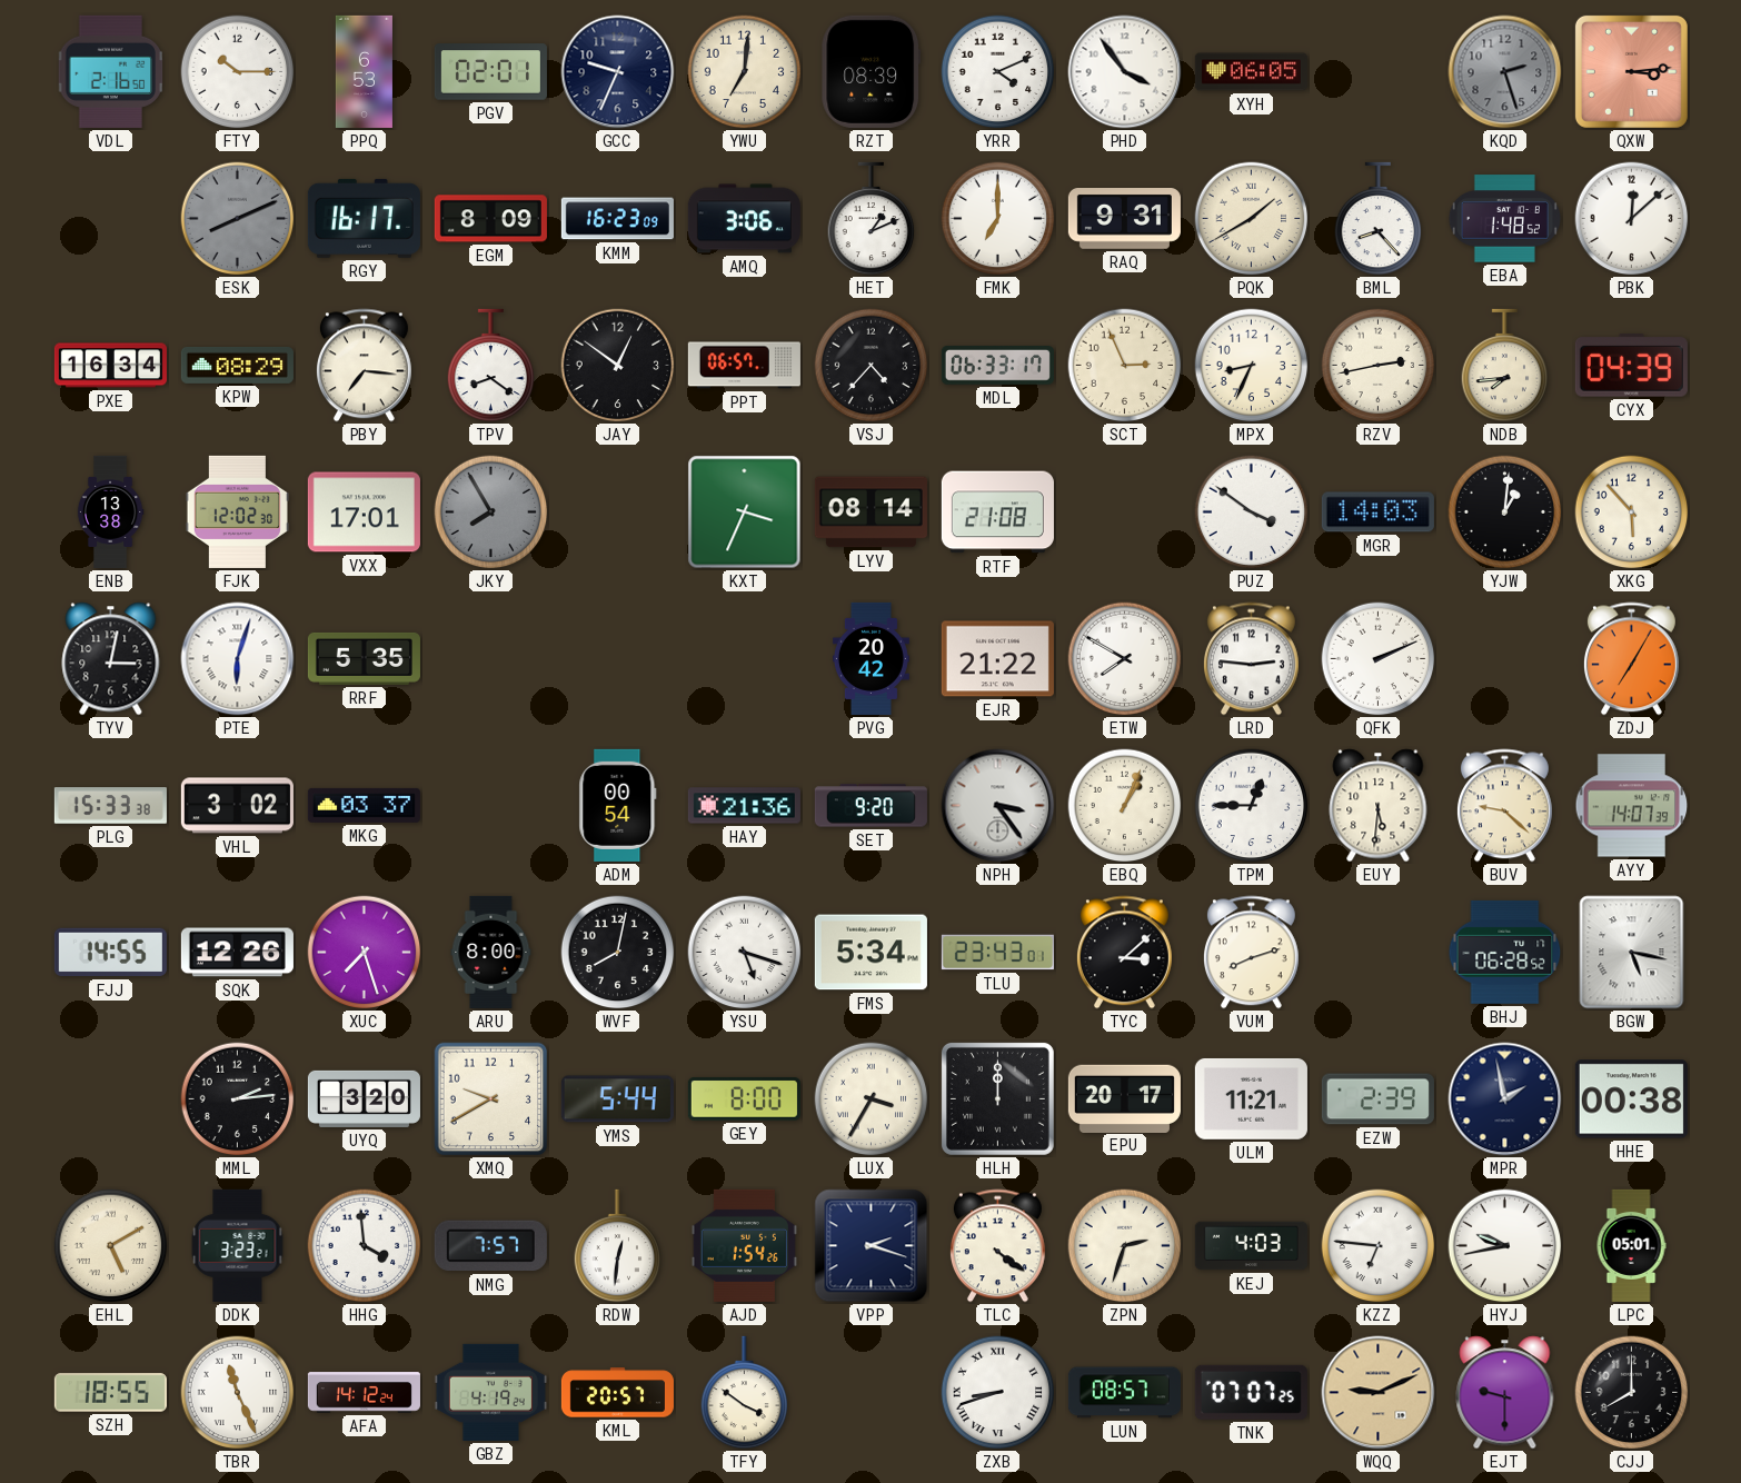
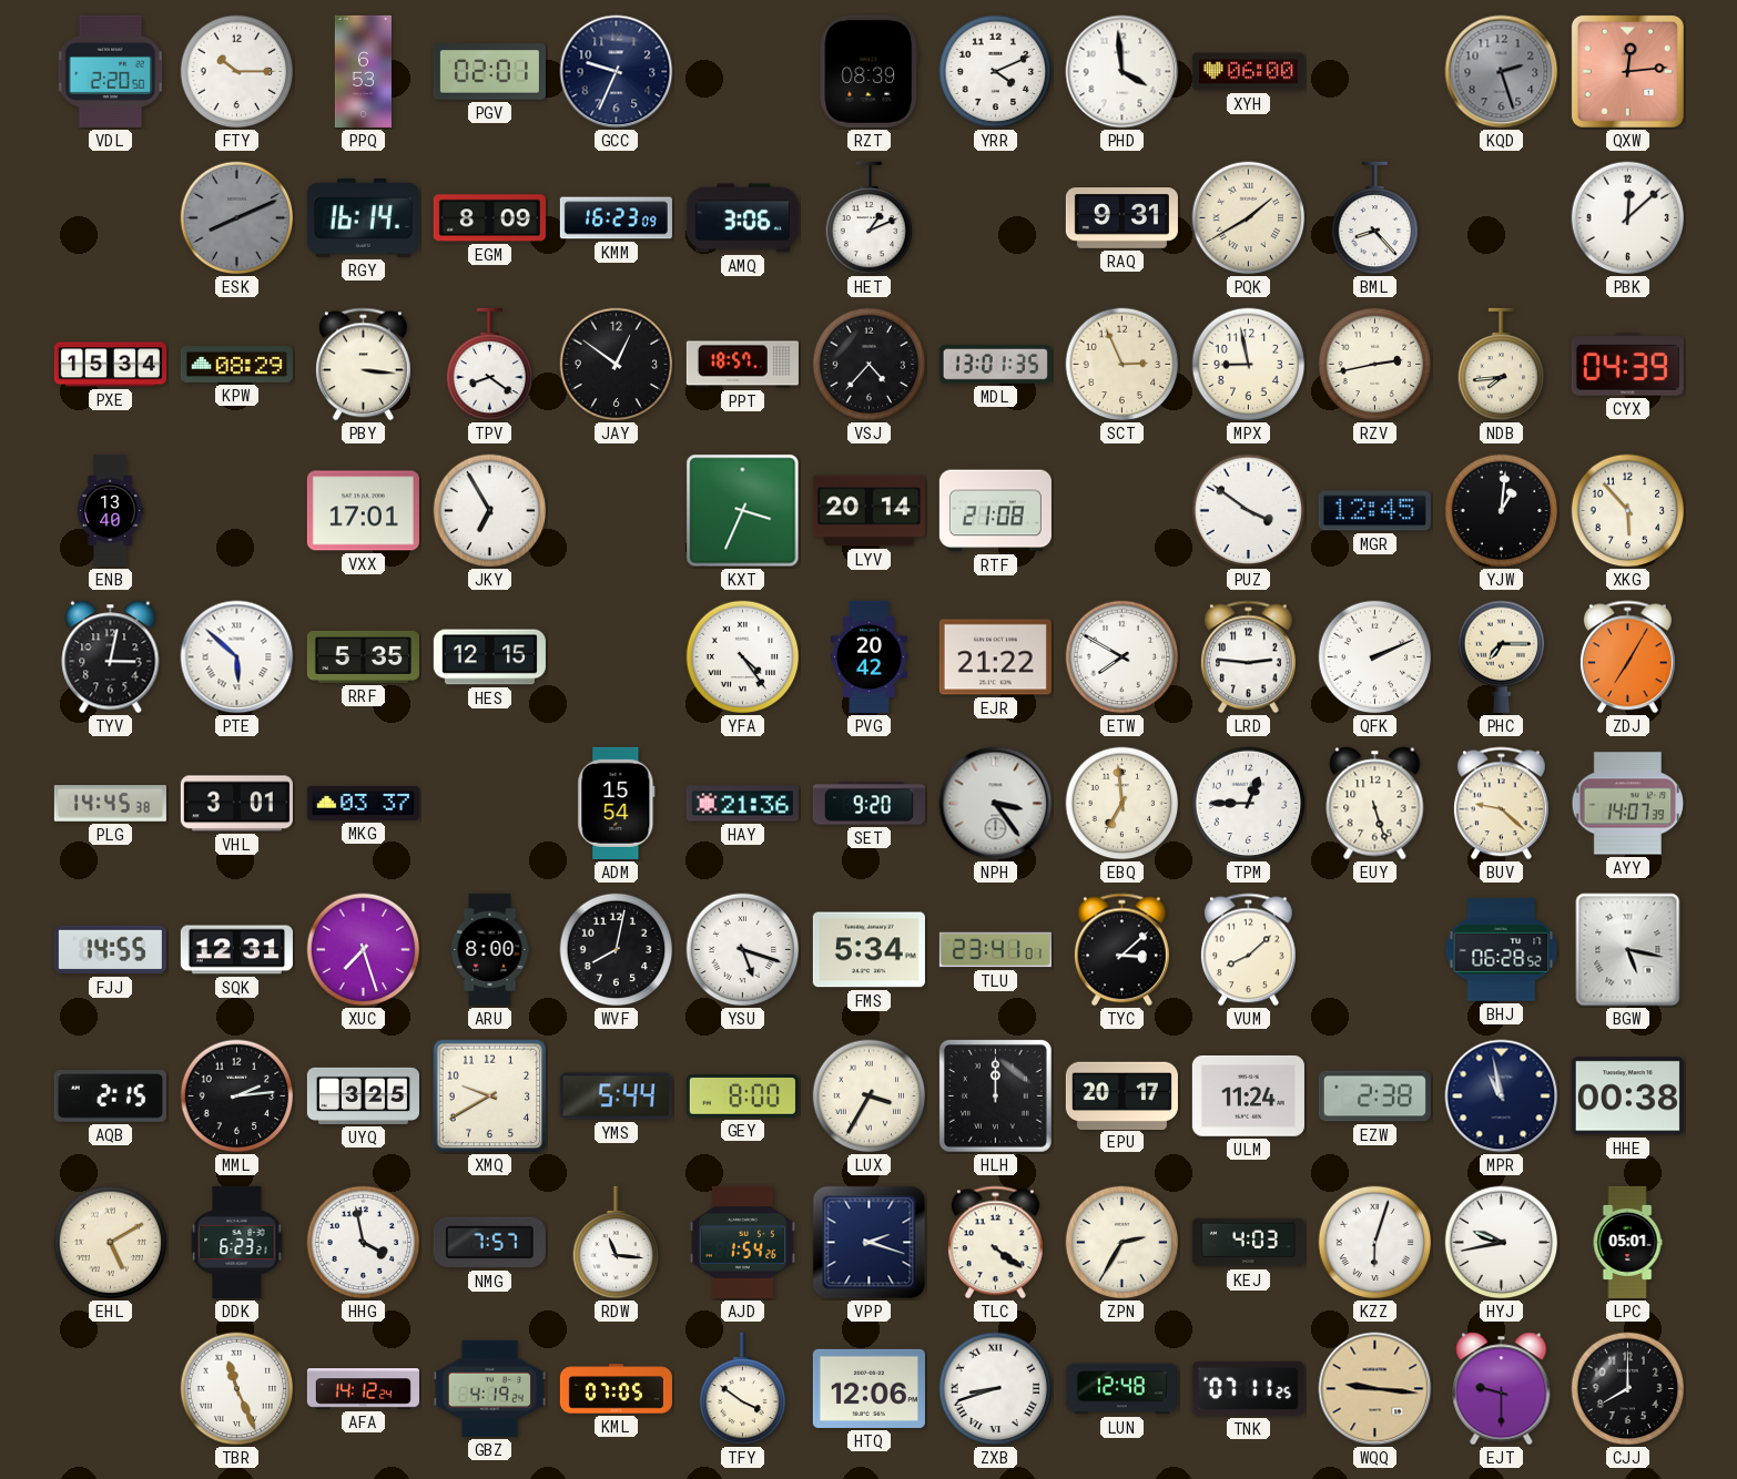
VDL: 2:16 -> 2:20
YWU: 7:01 -> none
PHD: 3:54 -> 3:59
XYH: 06:05 -> 06:00
QXW: 3:14 -> 12:14
RGY: 16:17 -> 16:14
FMK: 7:00 -> none
EBA: 1:48 -> none
PXE: 16:34 -> 15:34
PBY: 7:16 -> 3:16
PPT: 06:57 -> 18:57
MDL: 06:33 -> 13:01
MPX: 8:34 -> 8:58
ENB: 13:38 -> 13:40
FJK: 12:02 -> none
JKY: 7:55 -> 6:55
JKY dial: grey -> white
LYV: 08:14 -> 20:14
MGR: 14:03 -> 12:45
PTE: 6:03 -> 5:52
HES: none -> 12:15
YFA: none -> 4:24
PHC: none -> 7:15
PLG: 15:33 -> 14:45
VHL: 3:02 -> 3:01
ADM: 00:54 -> 15:54
EBQ: 1:04 -> 6:59
EUY: 5:31 -> 5:27
SQK: 12:26 -> 12:31
TLU: 23:43 -> 23:41
VUM: 8:12 -> 8:08
AQB: none -> 2:15
UYQ: 3:20 -> 3:25
ULM: 11:21 -> 11:24
EZW: 2:39 -> 2:38
MPR: 1:58 -> 10:58
DDK: 3:23 -> 6:23
HHG: 3:59 -> 3:58
RDW: 12:31 -> 11:16
ZPN: 2:33 -> 2:35
KZZ: 6:46 -> 6:03
SZH: 18:55 -> none
KML: 20:57 -> 07:05
HTQ: none -> 12:06
LUN: 08:57 -> 12:48
TNK: 07:07 -> 07:11
WQQ: 9:11 -> 9:16
